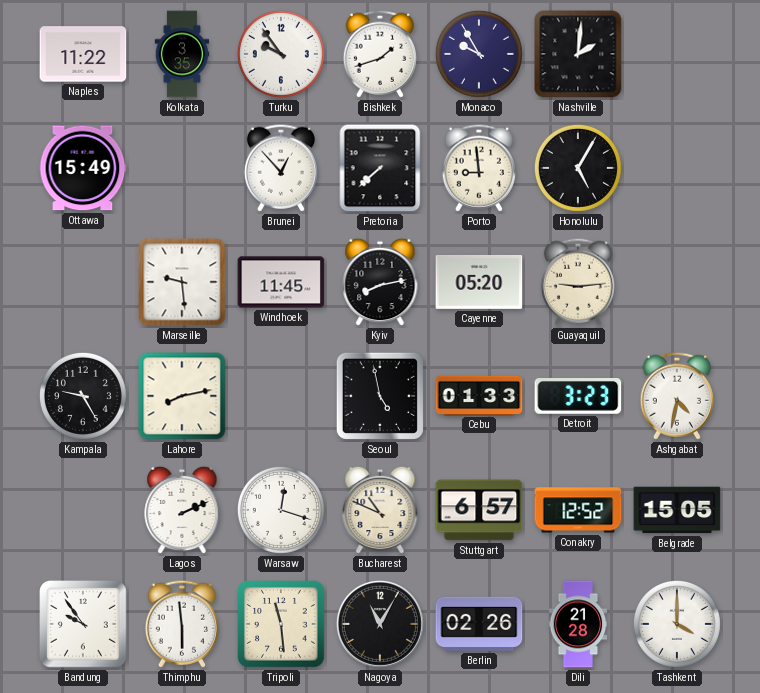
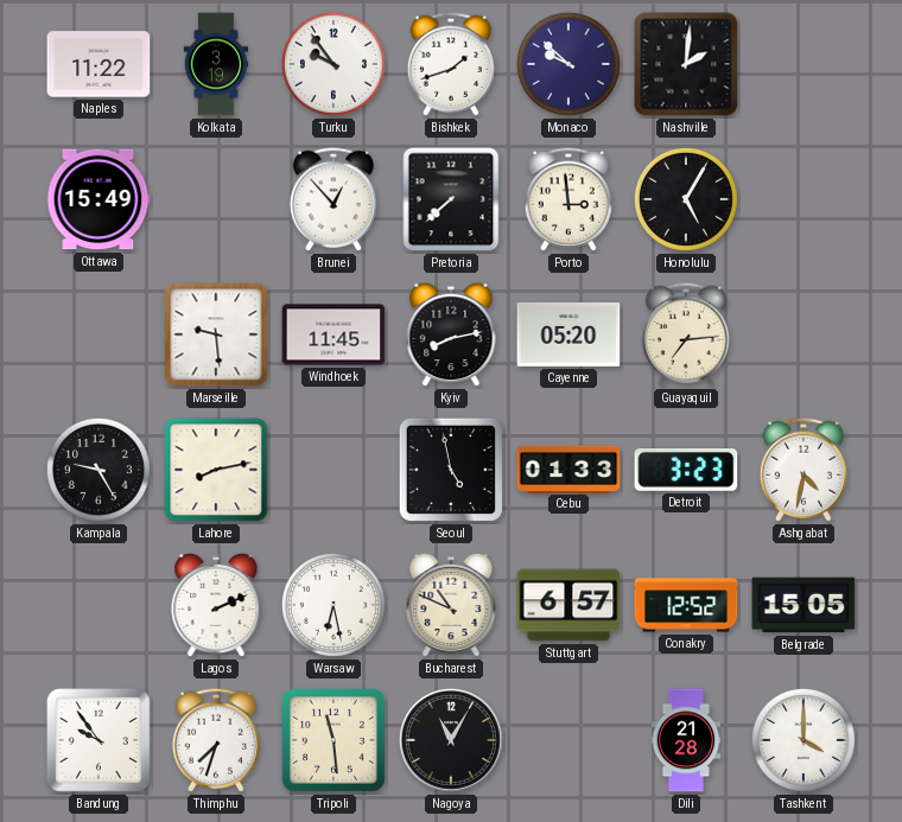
Kolkata: 3:35 -> 3:19
Monaco: 9:55 -> 9:52
Porto: 8:59 -> 2:59
Guayaquil: 9:14 -> 7:14
Warsaw: 12:18 -> 6:28
Thimphu: 5:59 -> 7:33
Berlin: 02:26 -> none
